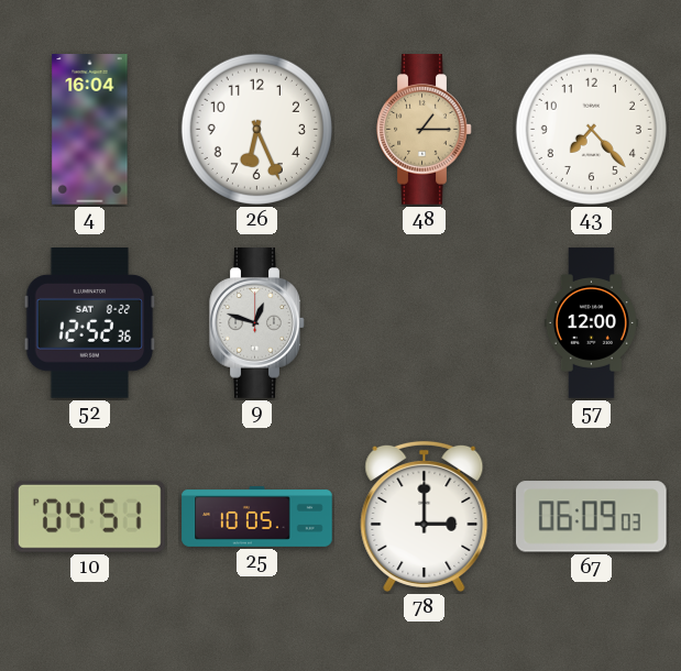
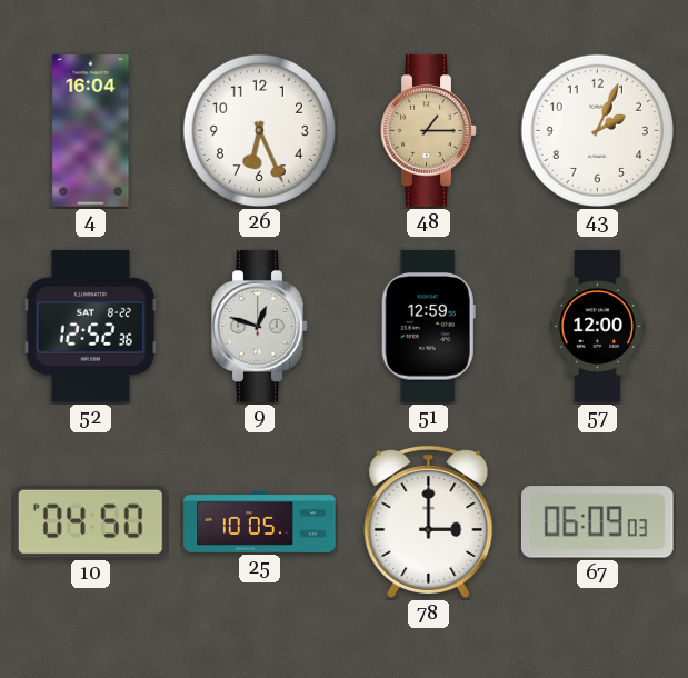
43: 7:23 -> 2:04
51: none -> 12:59
10: 04:51 -> 04:50
